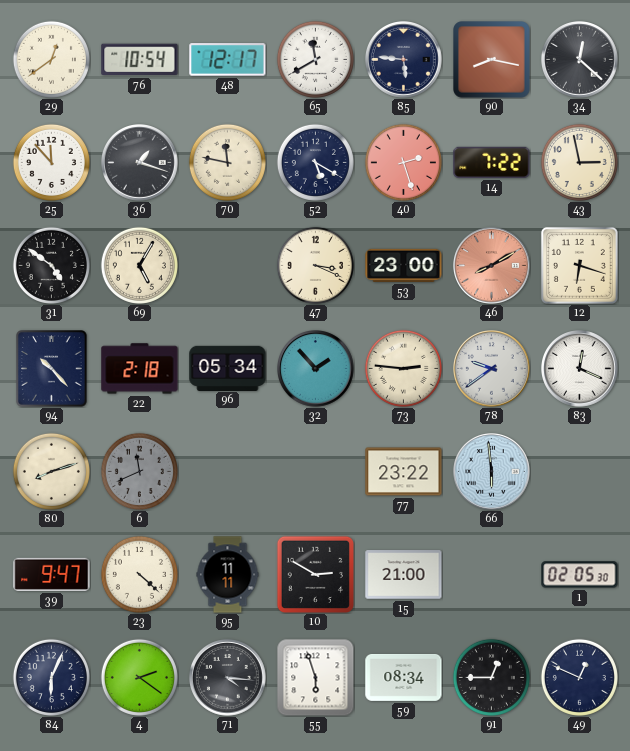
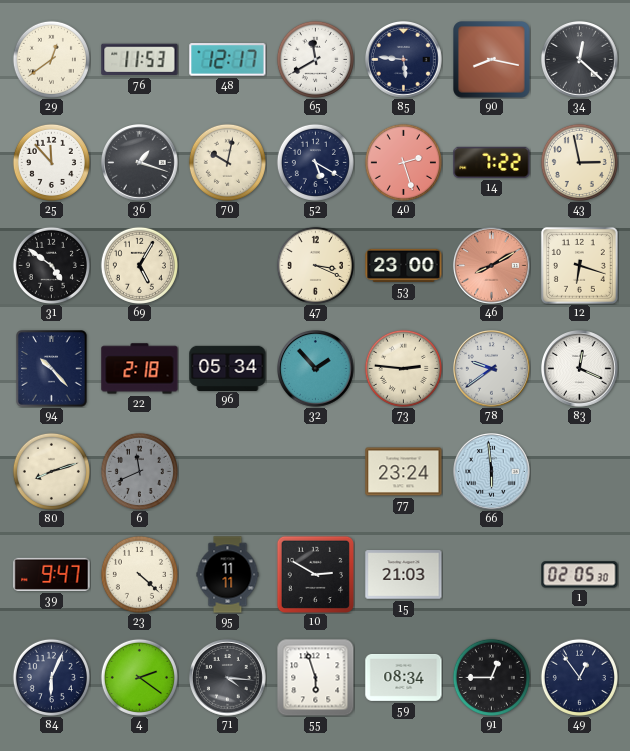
76: 10:54 -> 11:53
70: 11:47 -> 10:02
77: 23:22 -> 23:24
15: 21:00 -> 21:03
49: 12:49 -> 12:54
